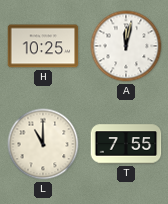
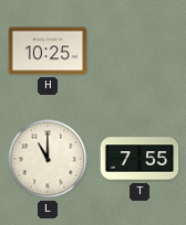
A: 12:02 -> none
